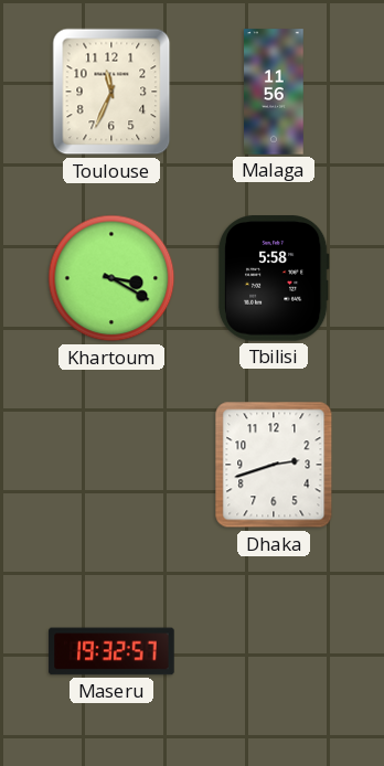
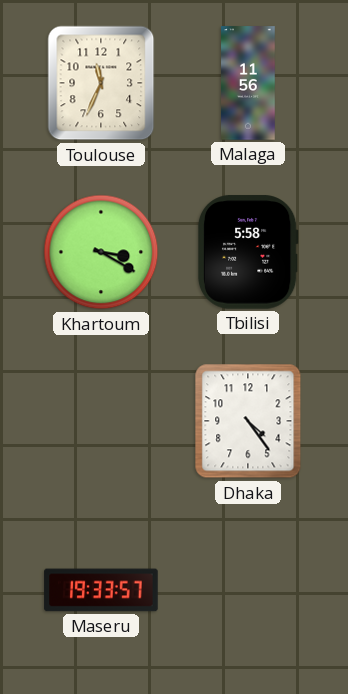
Dhaka: 2:42 -> 4:24
Maseru: 19:32 -> 19:33
